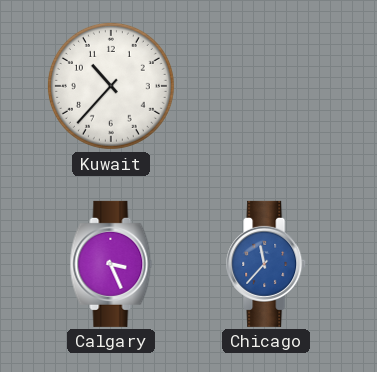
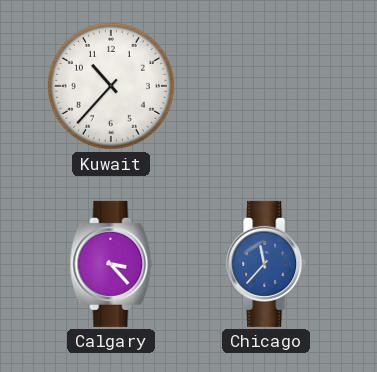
Calgary: 3:26 -> 3:23
